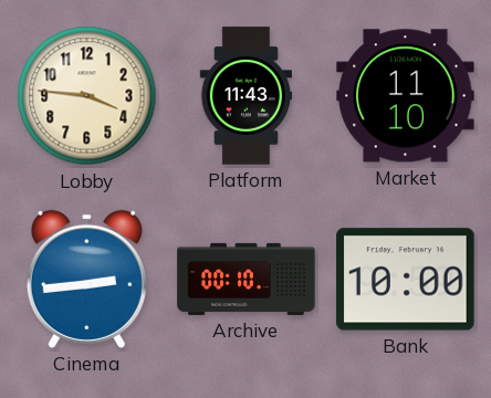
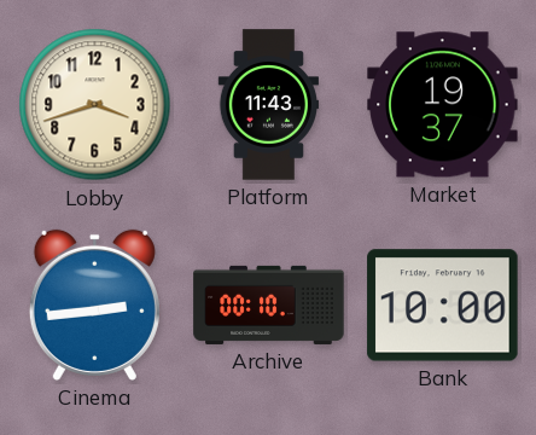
Lobby: 3:46 -> 3:42
Market: 11:10 -> 19:37
